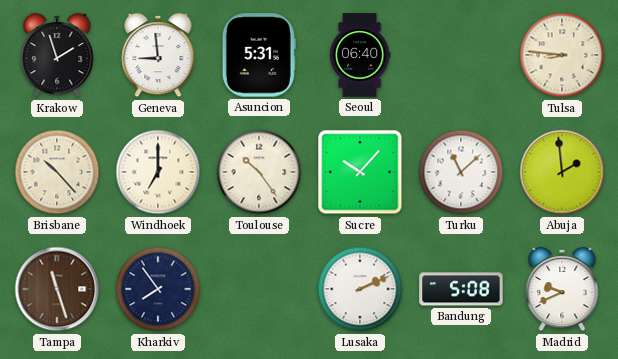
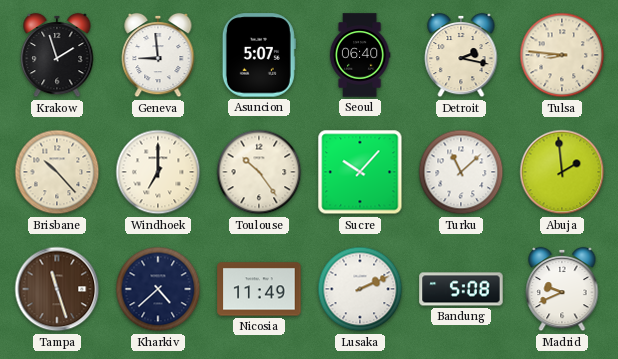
Asuncion: 5:31 -> 5:07
Detroit: none -> 2:17
Kharkiv: 7:54 -> 4:38
Nicosia: none -> 11:49
